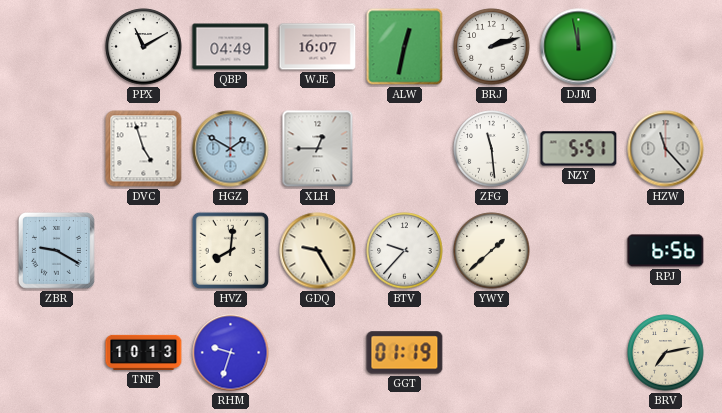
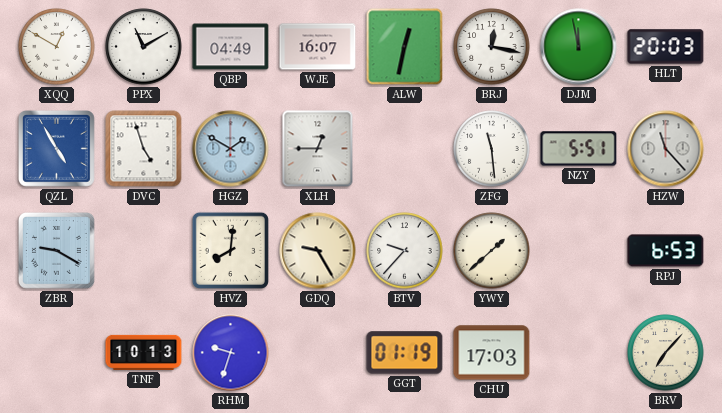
XQQ: none -> 12:50
BRJ: 2:12 -> 12:17
HLT: none -> 20:03
QZL: none -> 4:55
RPJ: 6:56 -> 6:53
CHU: none -> 17:03
BRV: 7:13 -> 7:07
